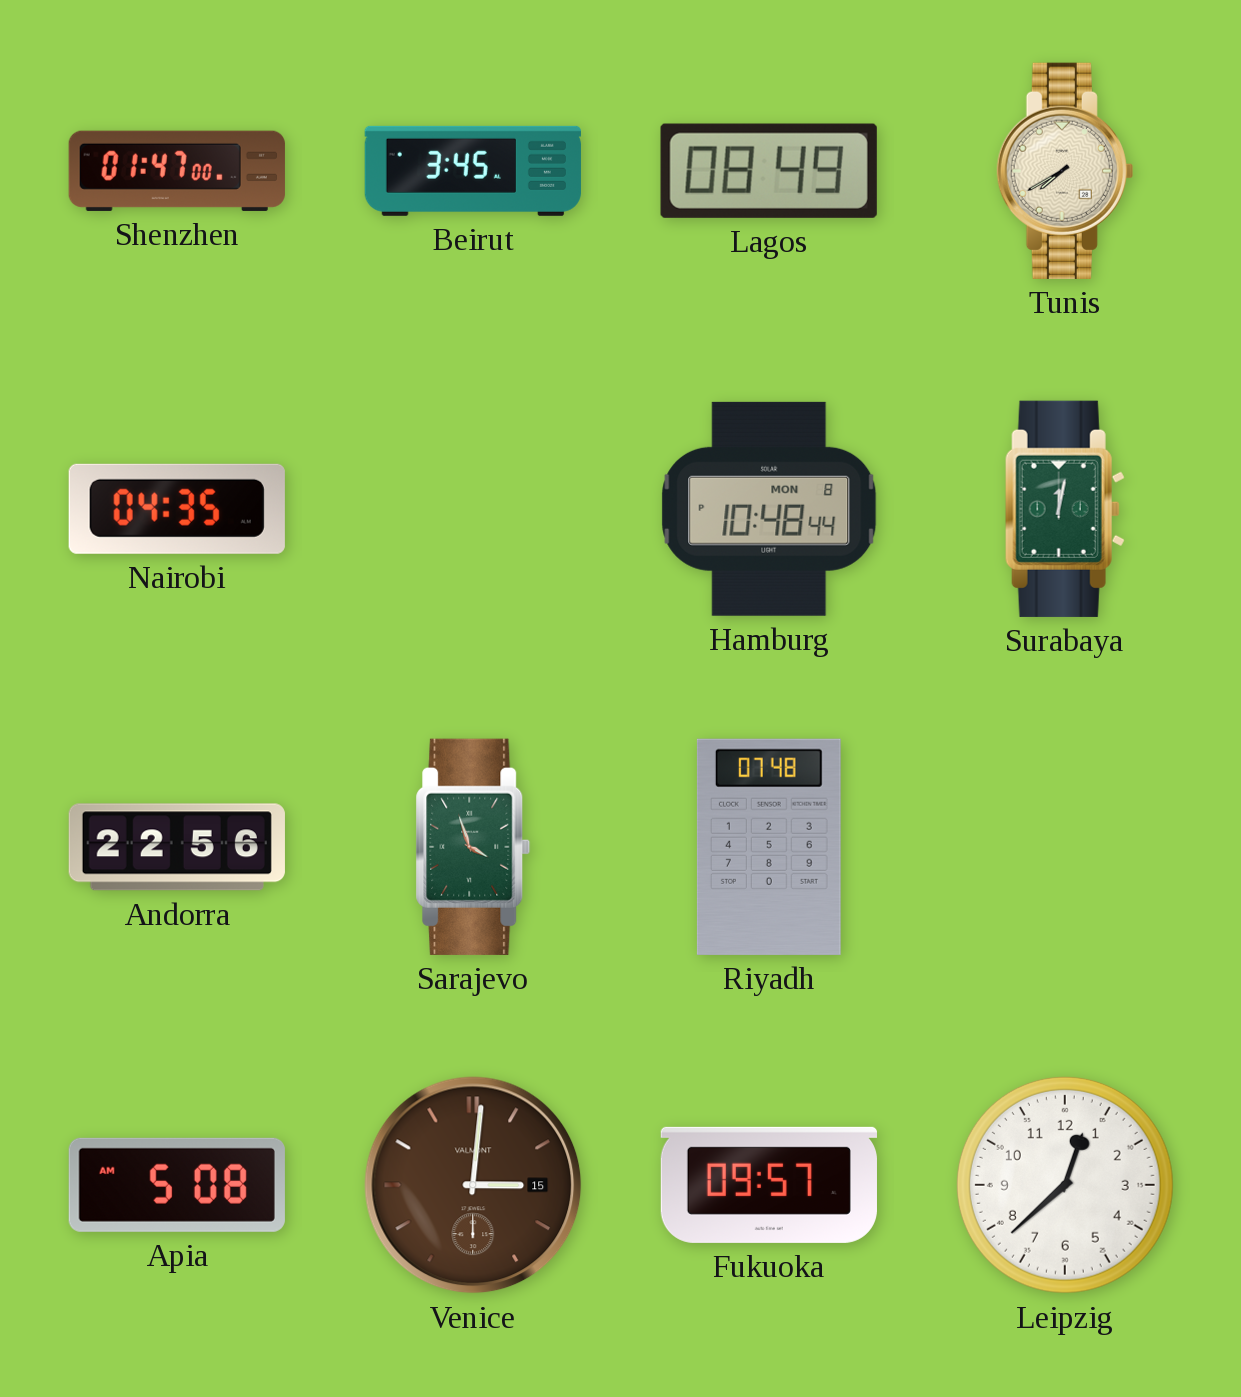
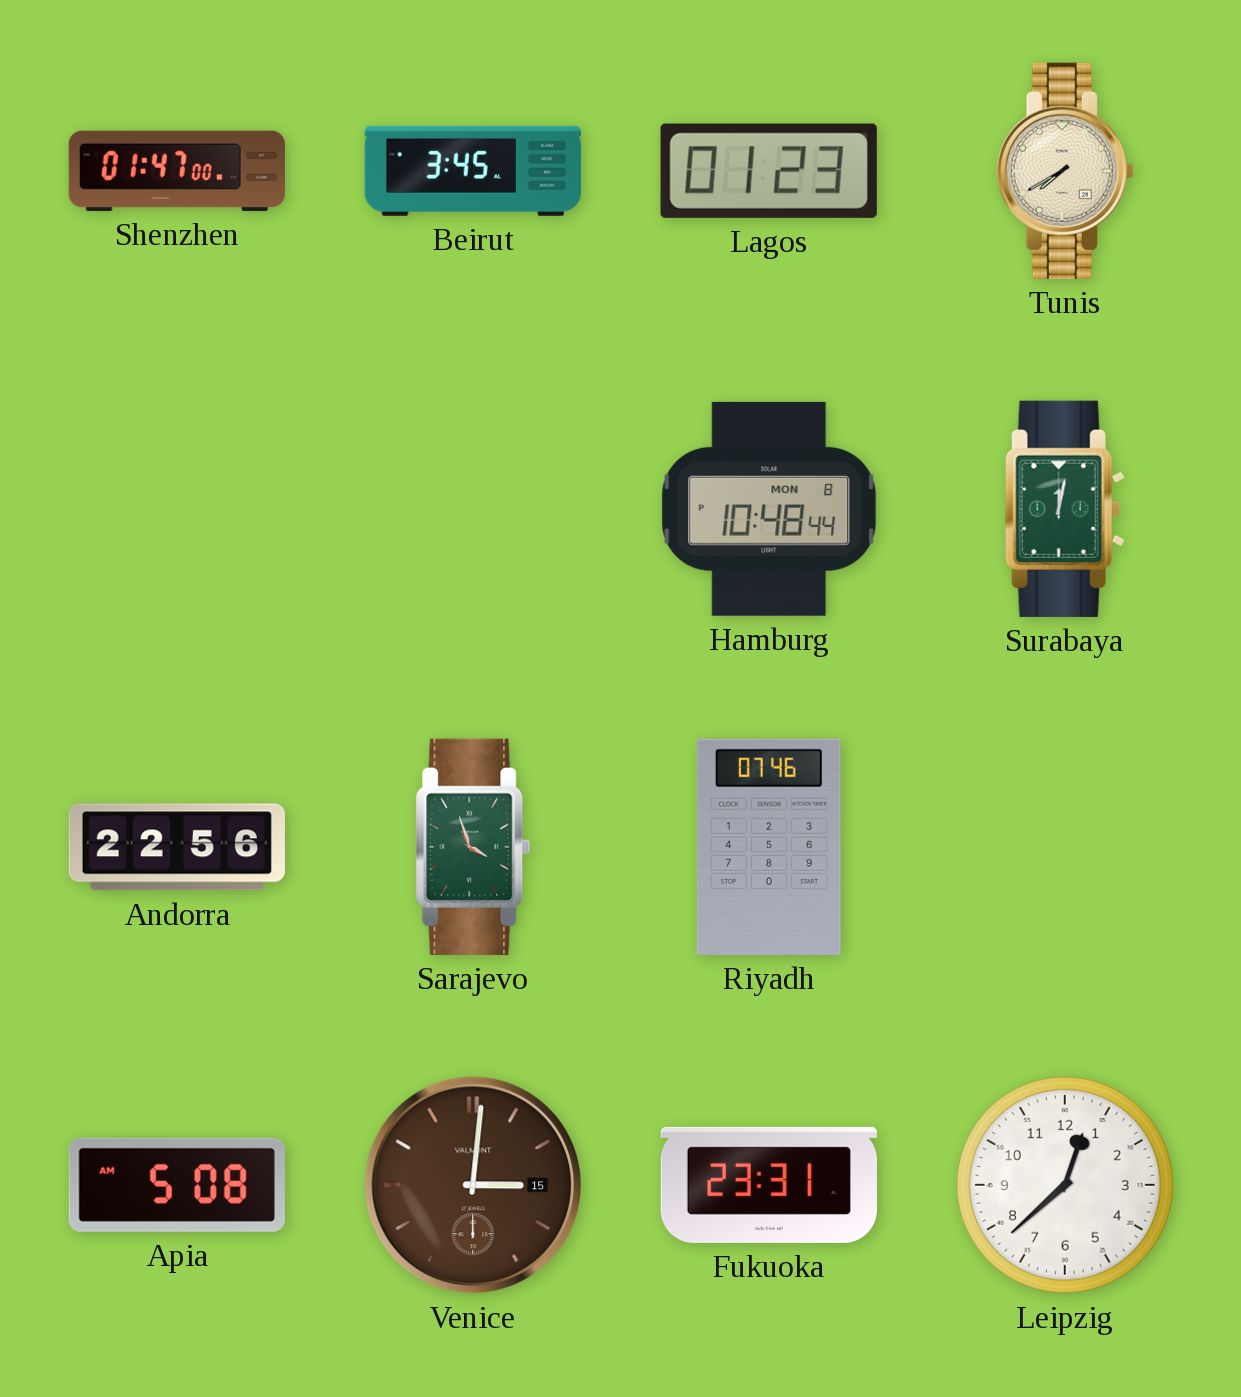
Lagos: 08:49 -> 01:23
Nairobi: 04:35 -> none
Riyadh: 07:48 -> 07:46
Fukuoka: 09:57 -> 23:31
